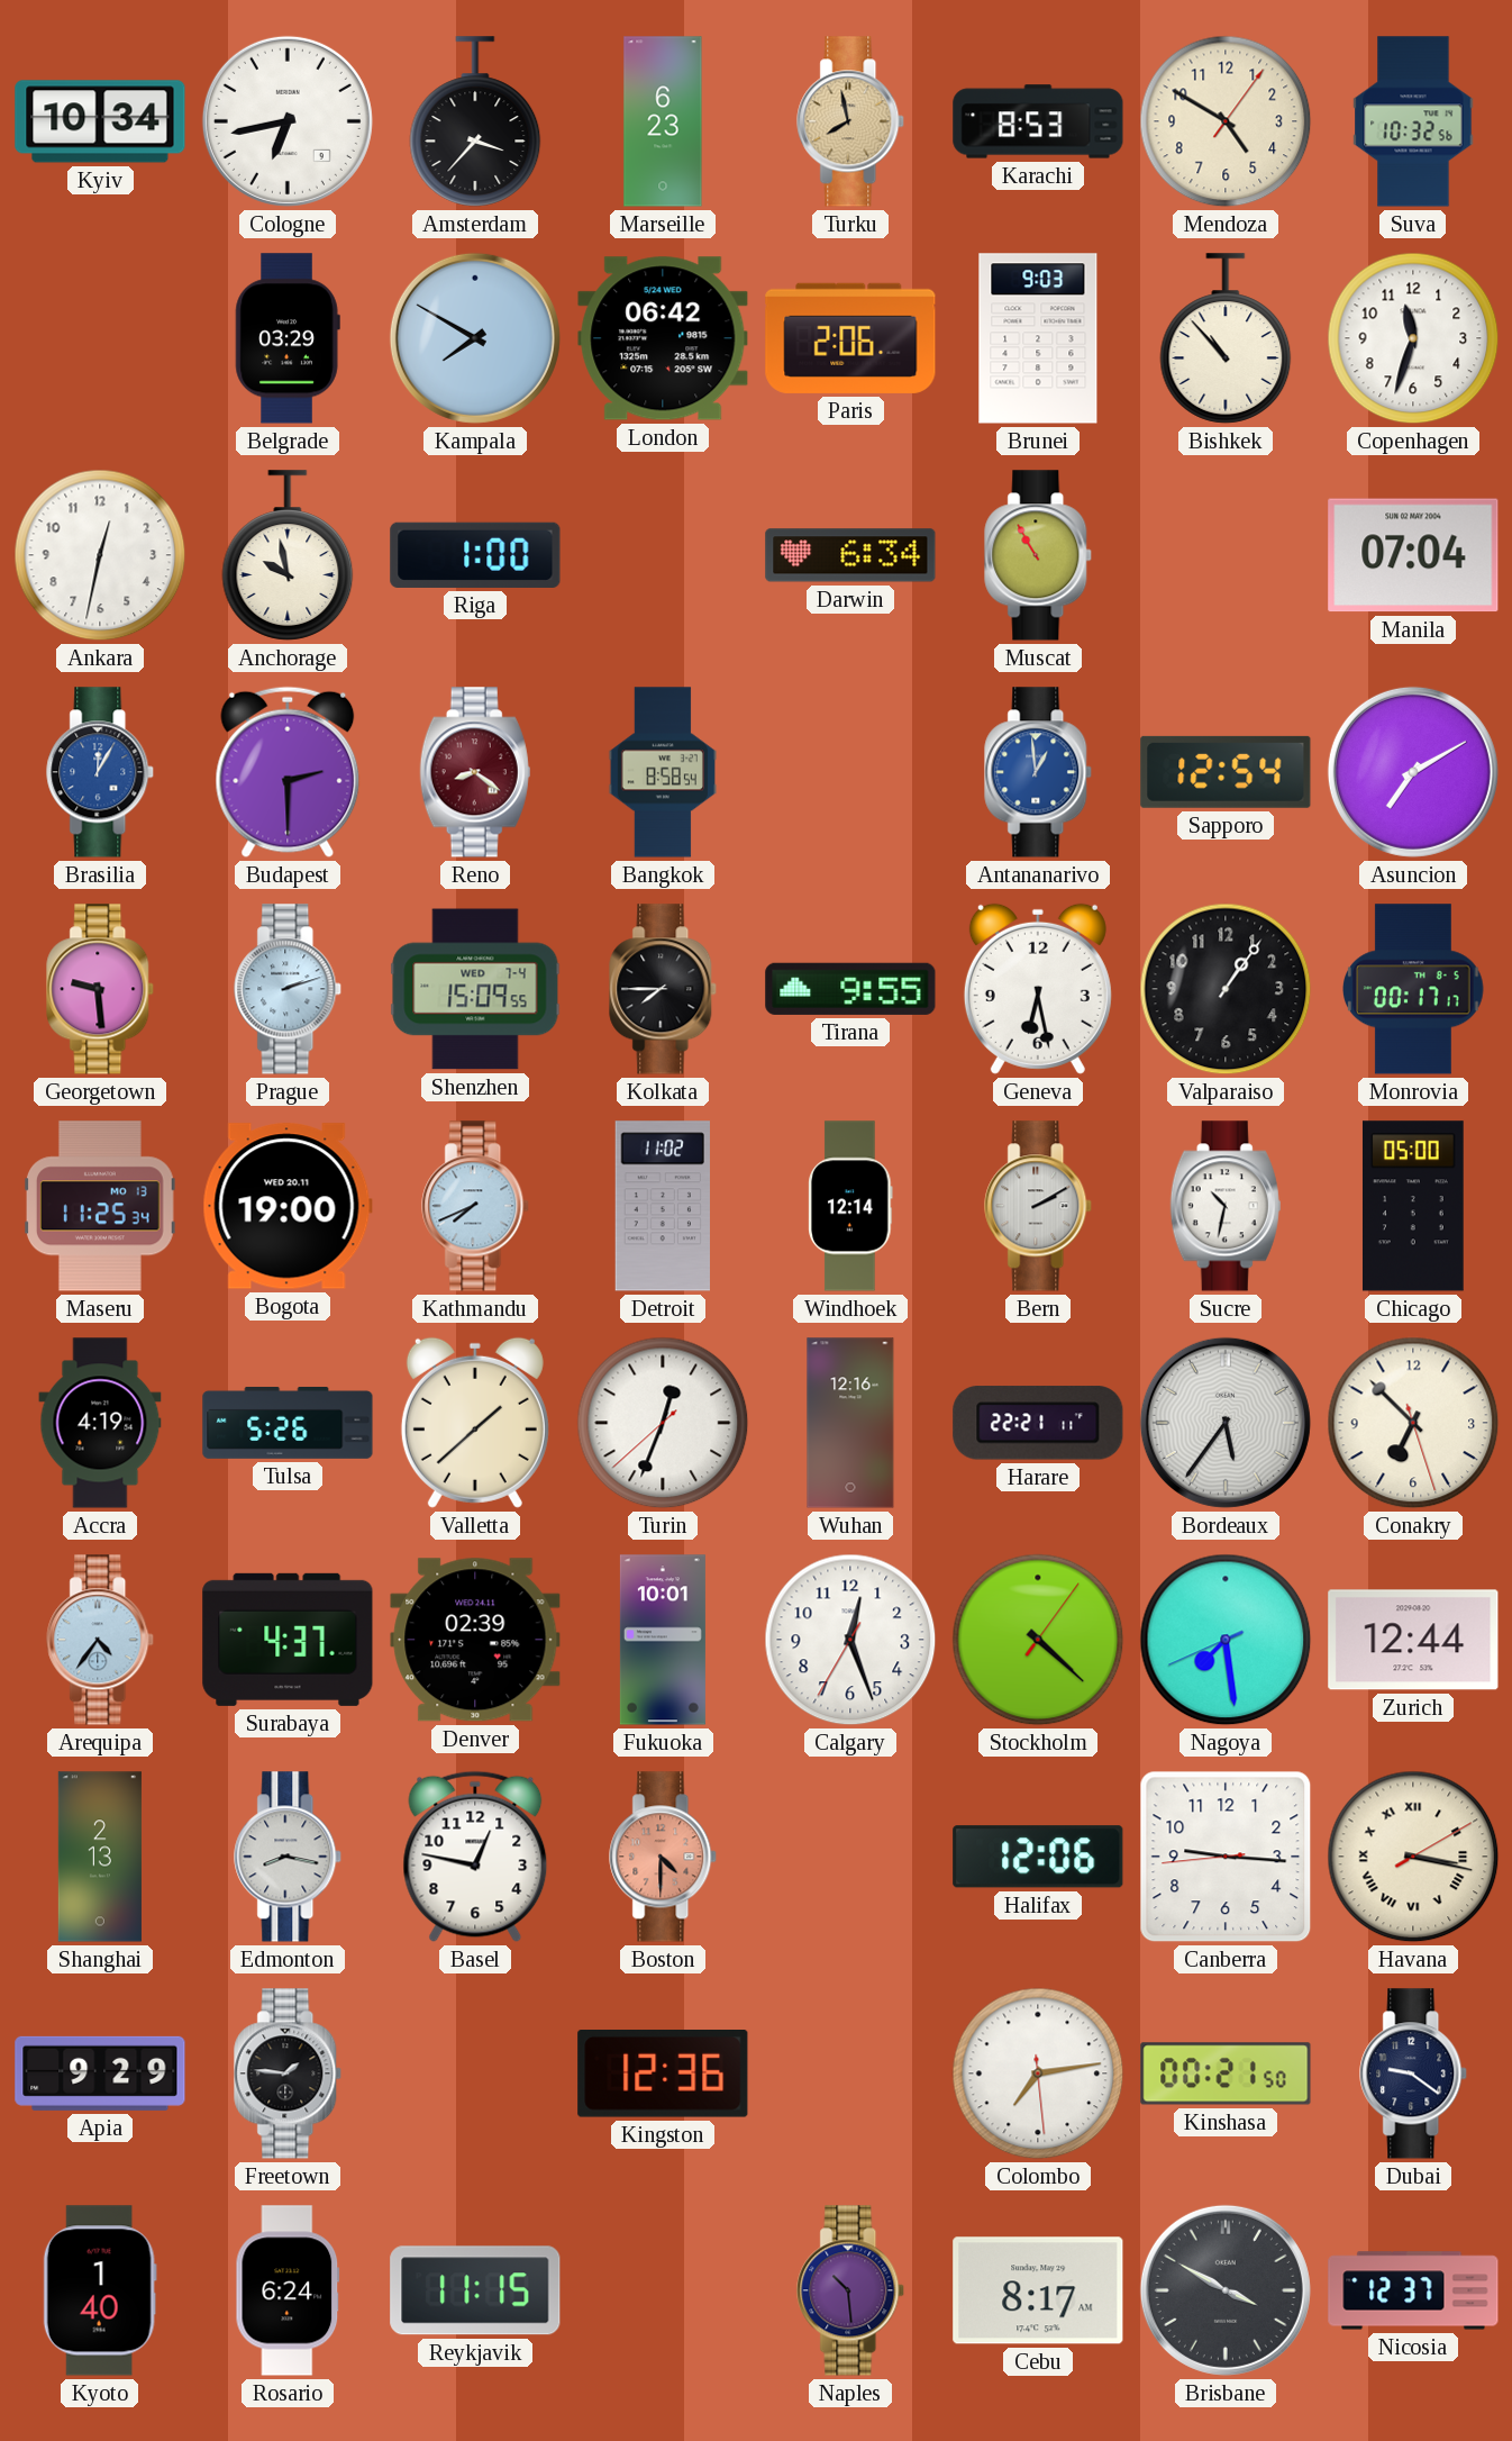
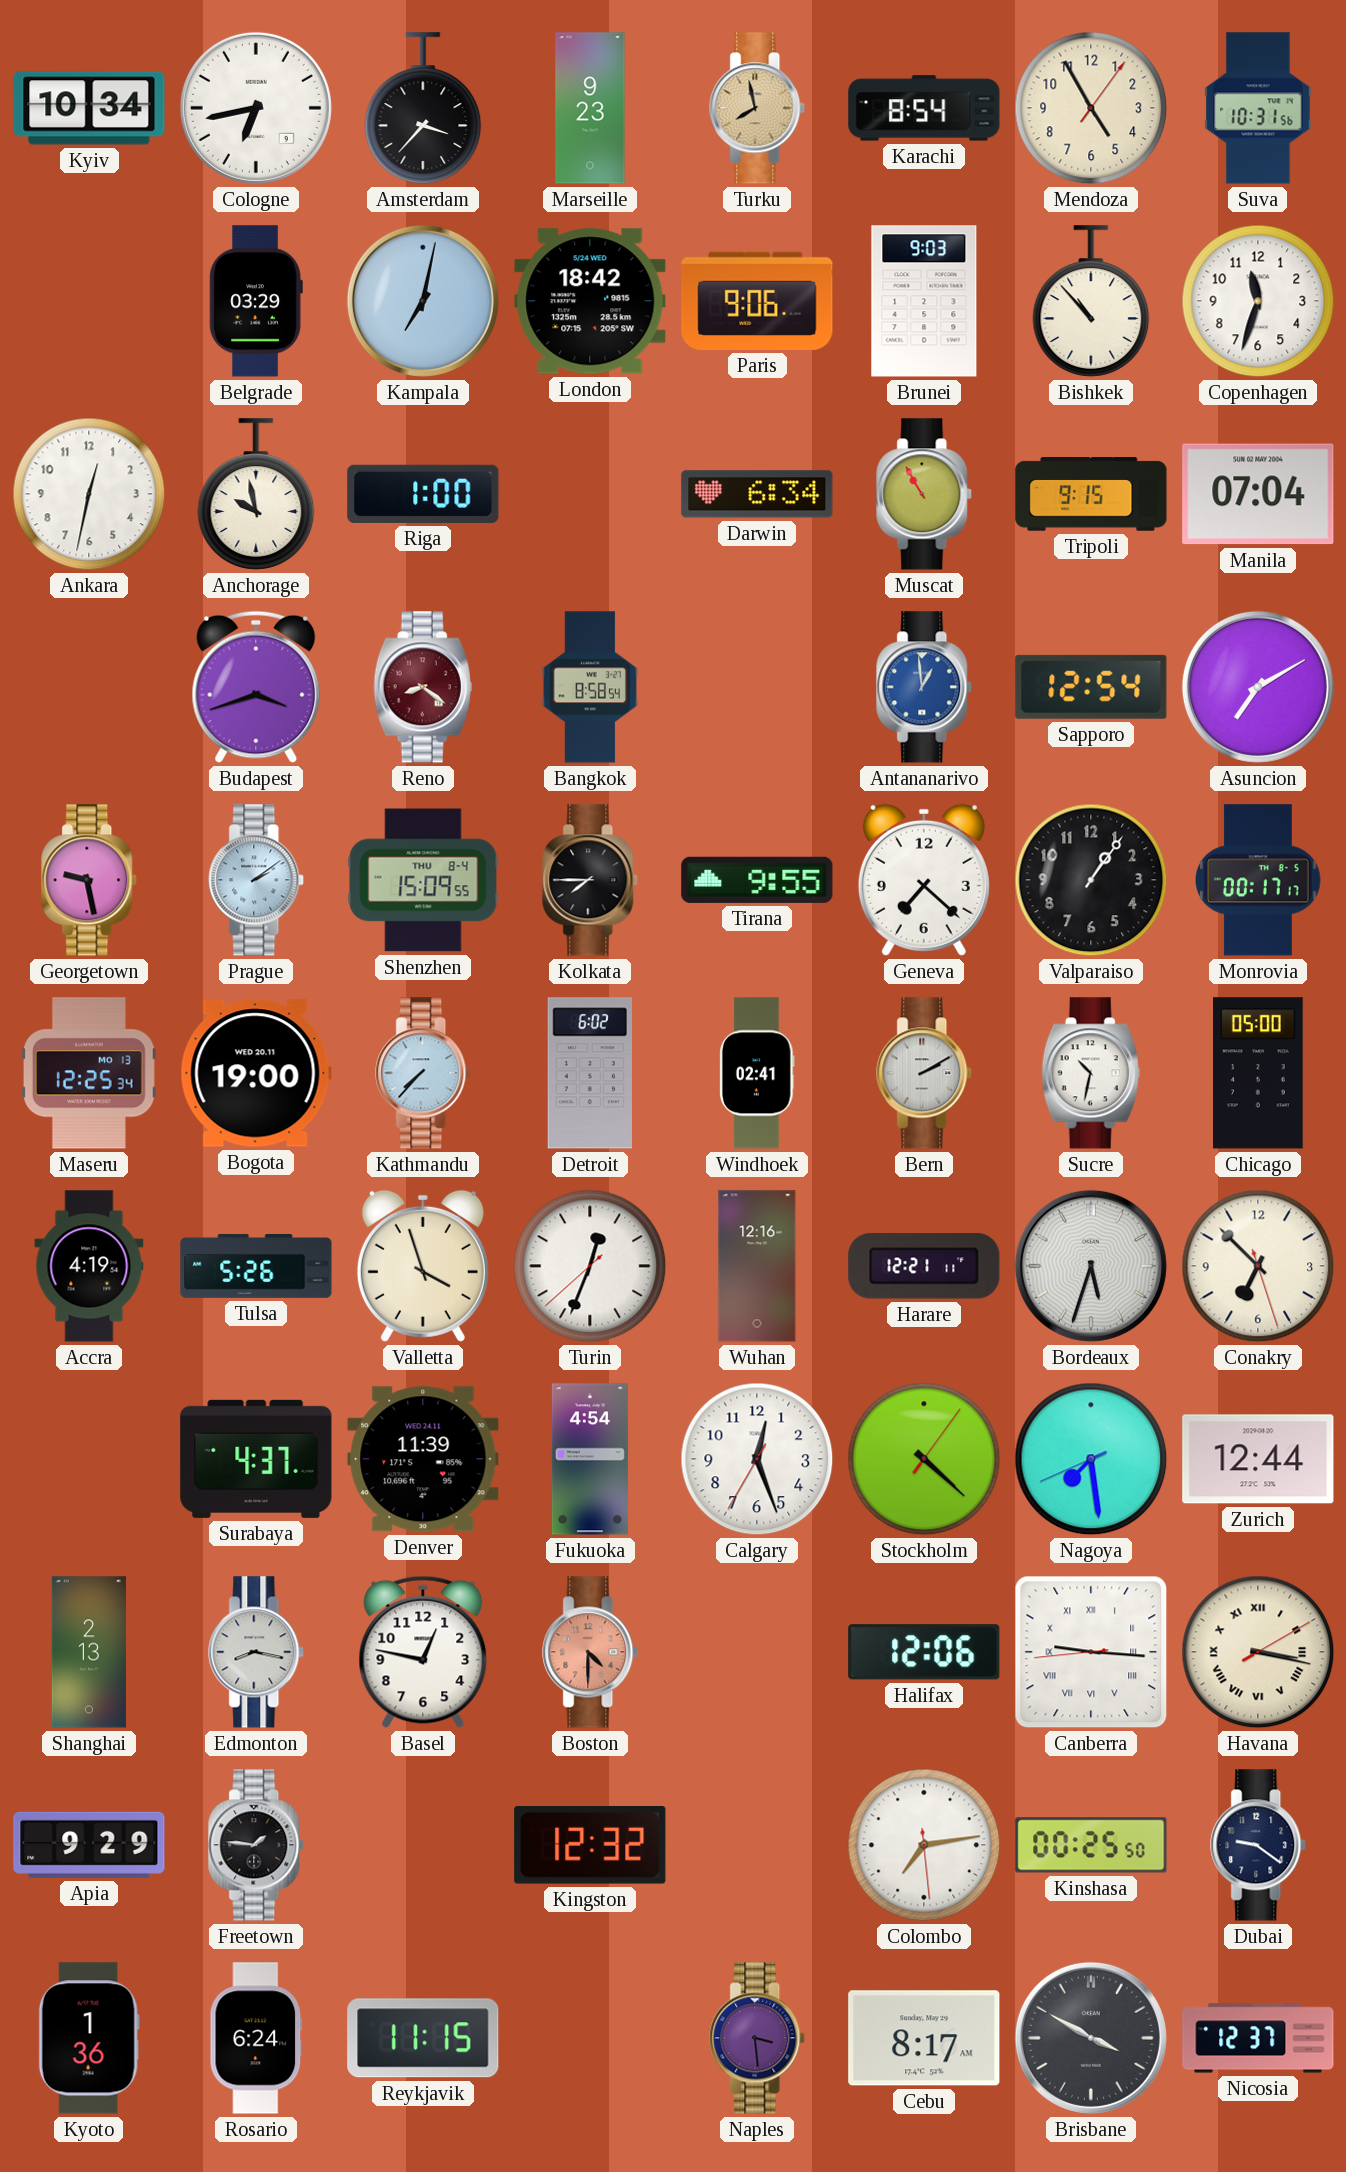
Marseille: 6:23 -> 9:23
Karachi: 8:53 -> 8:54
Mendoza: 4:50 -> 4:55
Suva: 10:32 -> 10:31
Kampala: 7:50 -> 7:02
London: 06:42 -> 18:42
Paris: 2:06 -> 9:06
Tripoli: none -> 9:15
Brasilia: 12:05 -> none
Budapest: 2:30 -> 3:42
Georgetown: 9:29 -> 9:28
Prague: 2:12 -> 2:09
Shenzhen date: WED 7-4 -> THU 8-4
Geneva: 6:28 -> 7:22
Maseru: 11:25 -> 12:25
Kathmandu: 7:41 -> 7:37
Detroit: 11:02 -> 6:02
Windhoek: 12:14 -> 02:41
Valletta: 1:38 -> 3:57
Harare: 22:21 -> 12:21
Bordeaux: 5:36 -> 5:33
Arequipa: 4:36 -> none
Denver: 02:39 -> 11:39
Fukuoka: 10:01 -> 4:54
Canberra numerals: Arabic -> Roman
Kingston: 12:36 -> 12:32
Kinshasa: 00:21 -> 00:25
Kyoto: 1:40 -> 1:36
Naples: 10:29 -> 3:29
